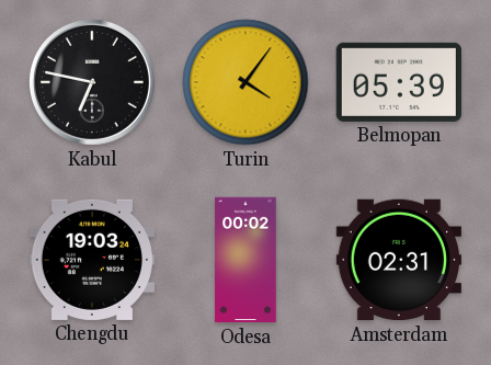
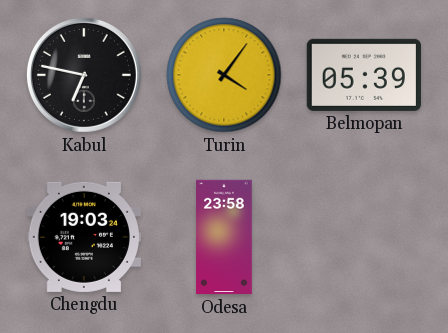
Odesa: 00:02 -> 23:58
Amsterdam: 02:31 -> none
